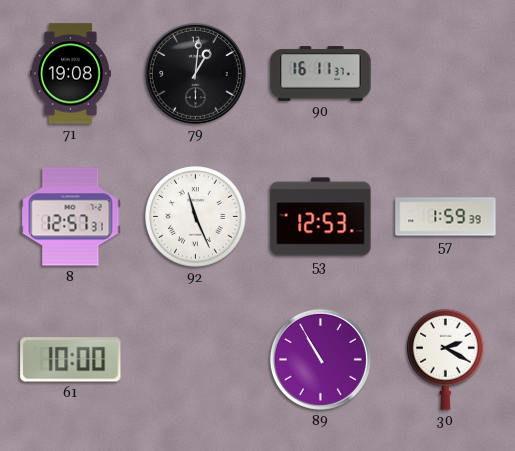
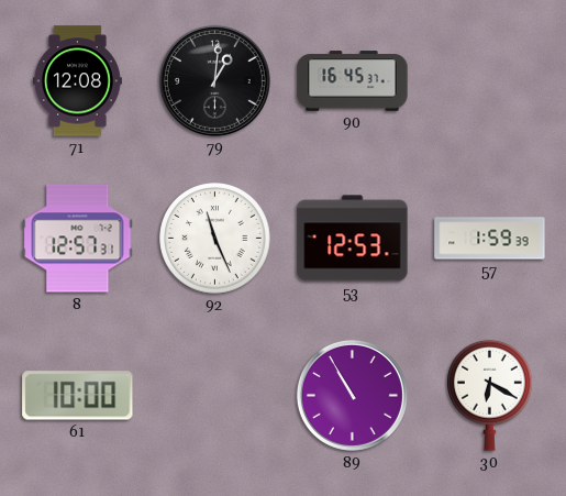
71: 19:08 -> 12:08
90: 16:11 -> 16:45
30: 2:20 -> 6:20
